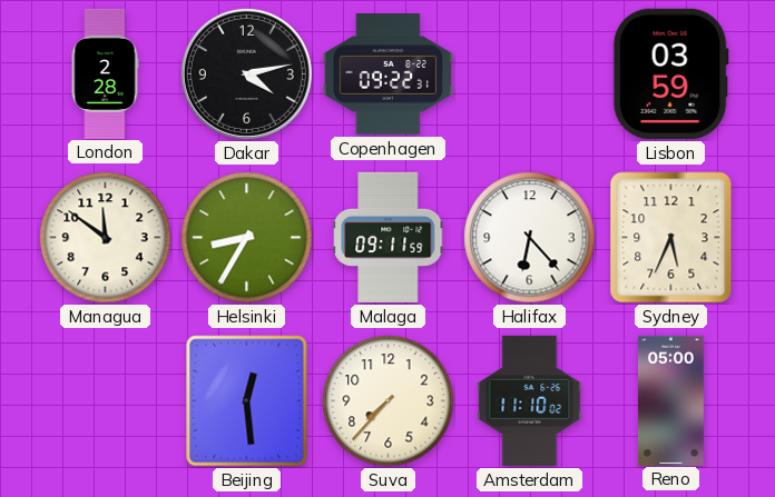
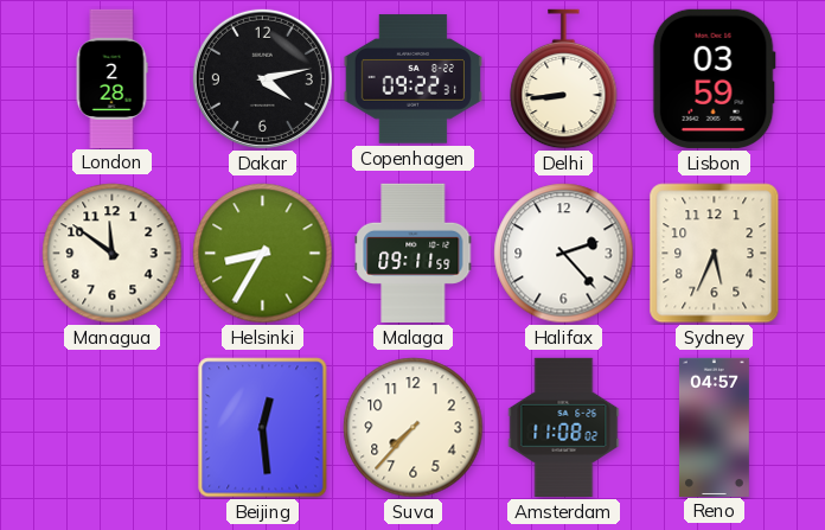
Delhi: none -> 8:44
Halifax: 6:23 -> 2:23
Amsterdam: 11:10 -> 11:08
Reno: 05:00 -> 04:57
